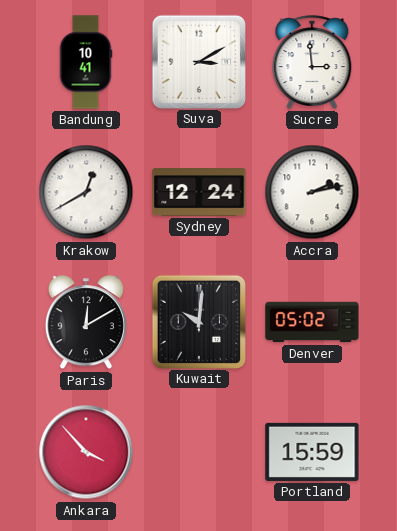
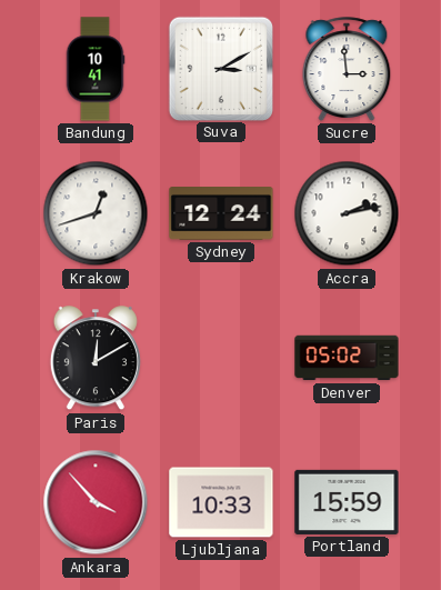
Krakow: 12:40 -> 12:42
Kuwait: 10:01 -> none
Ljubljana: none -> 10:33
